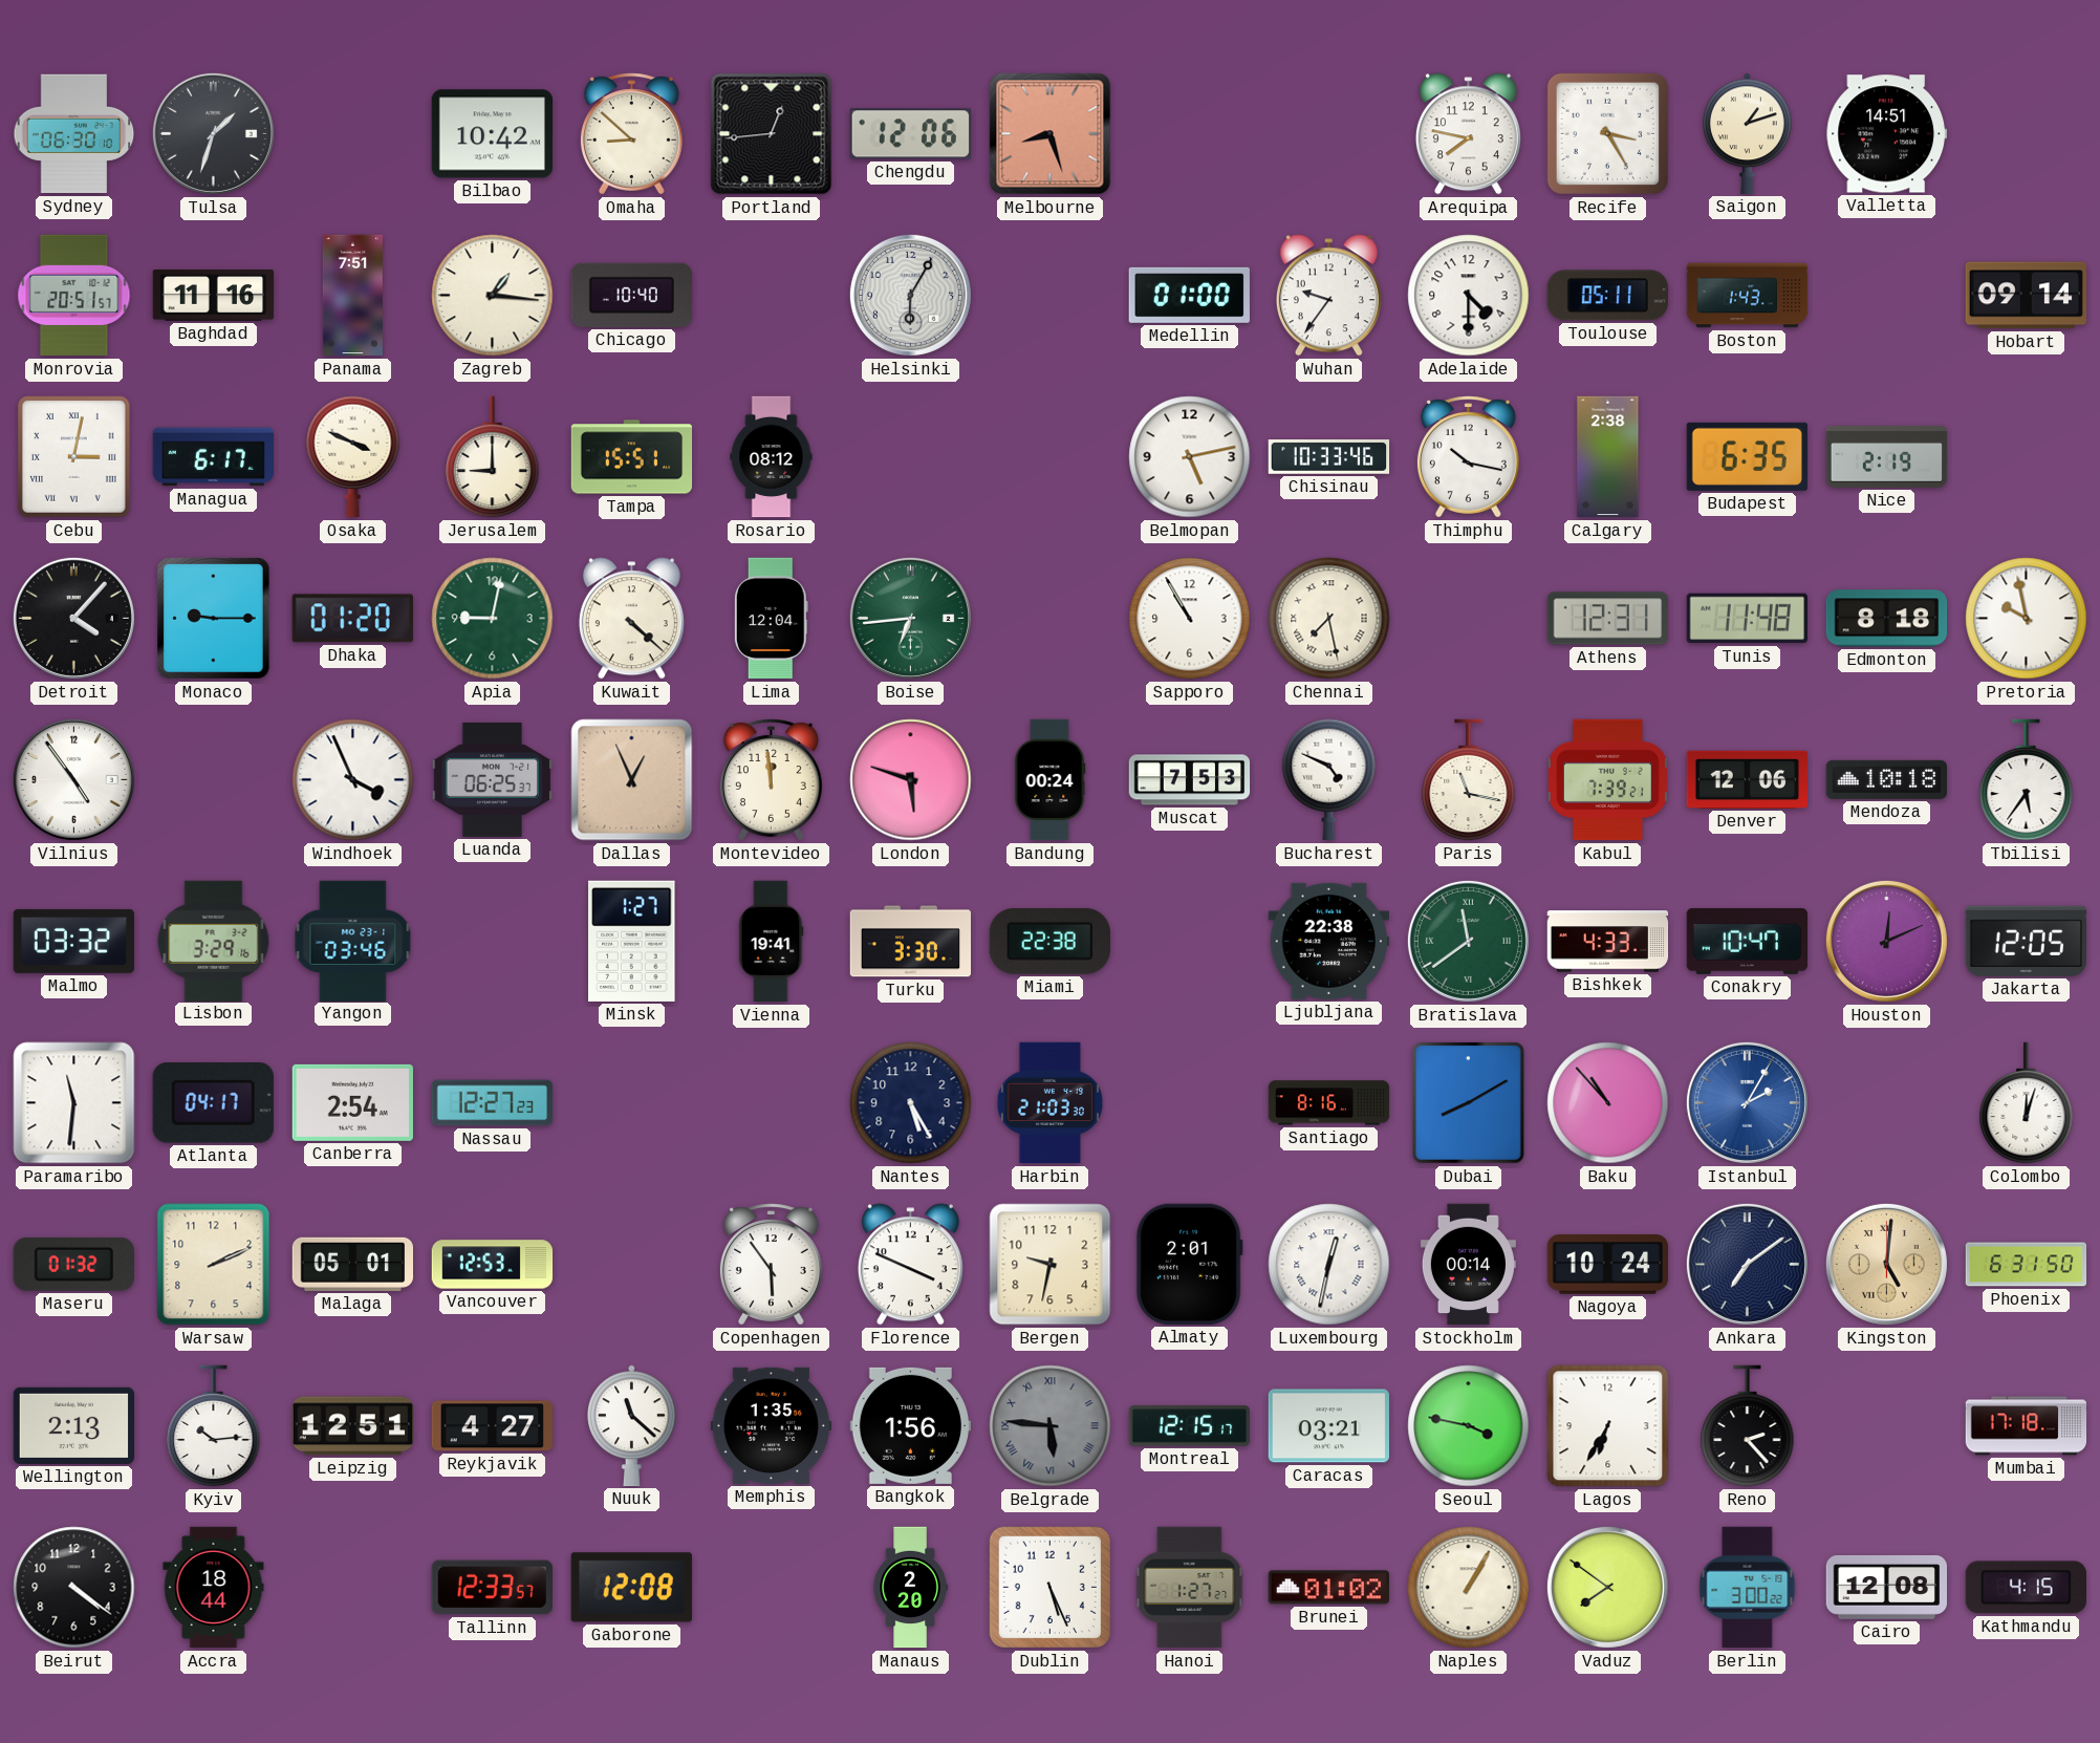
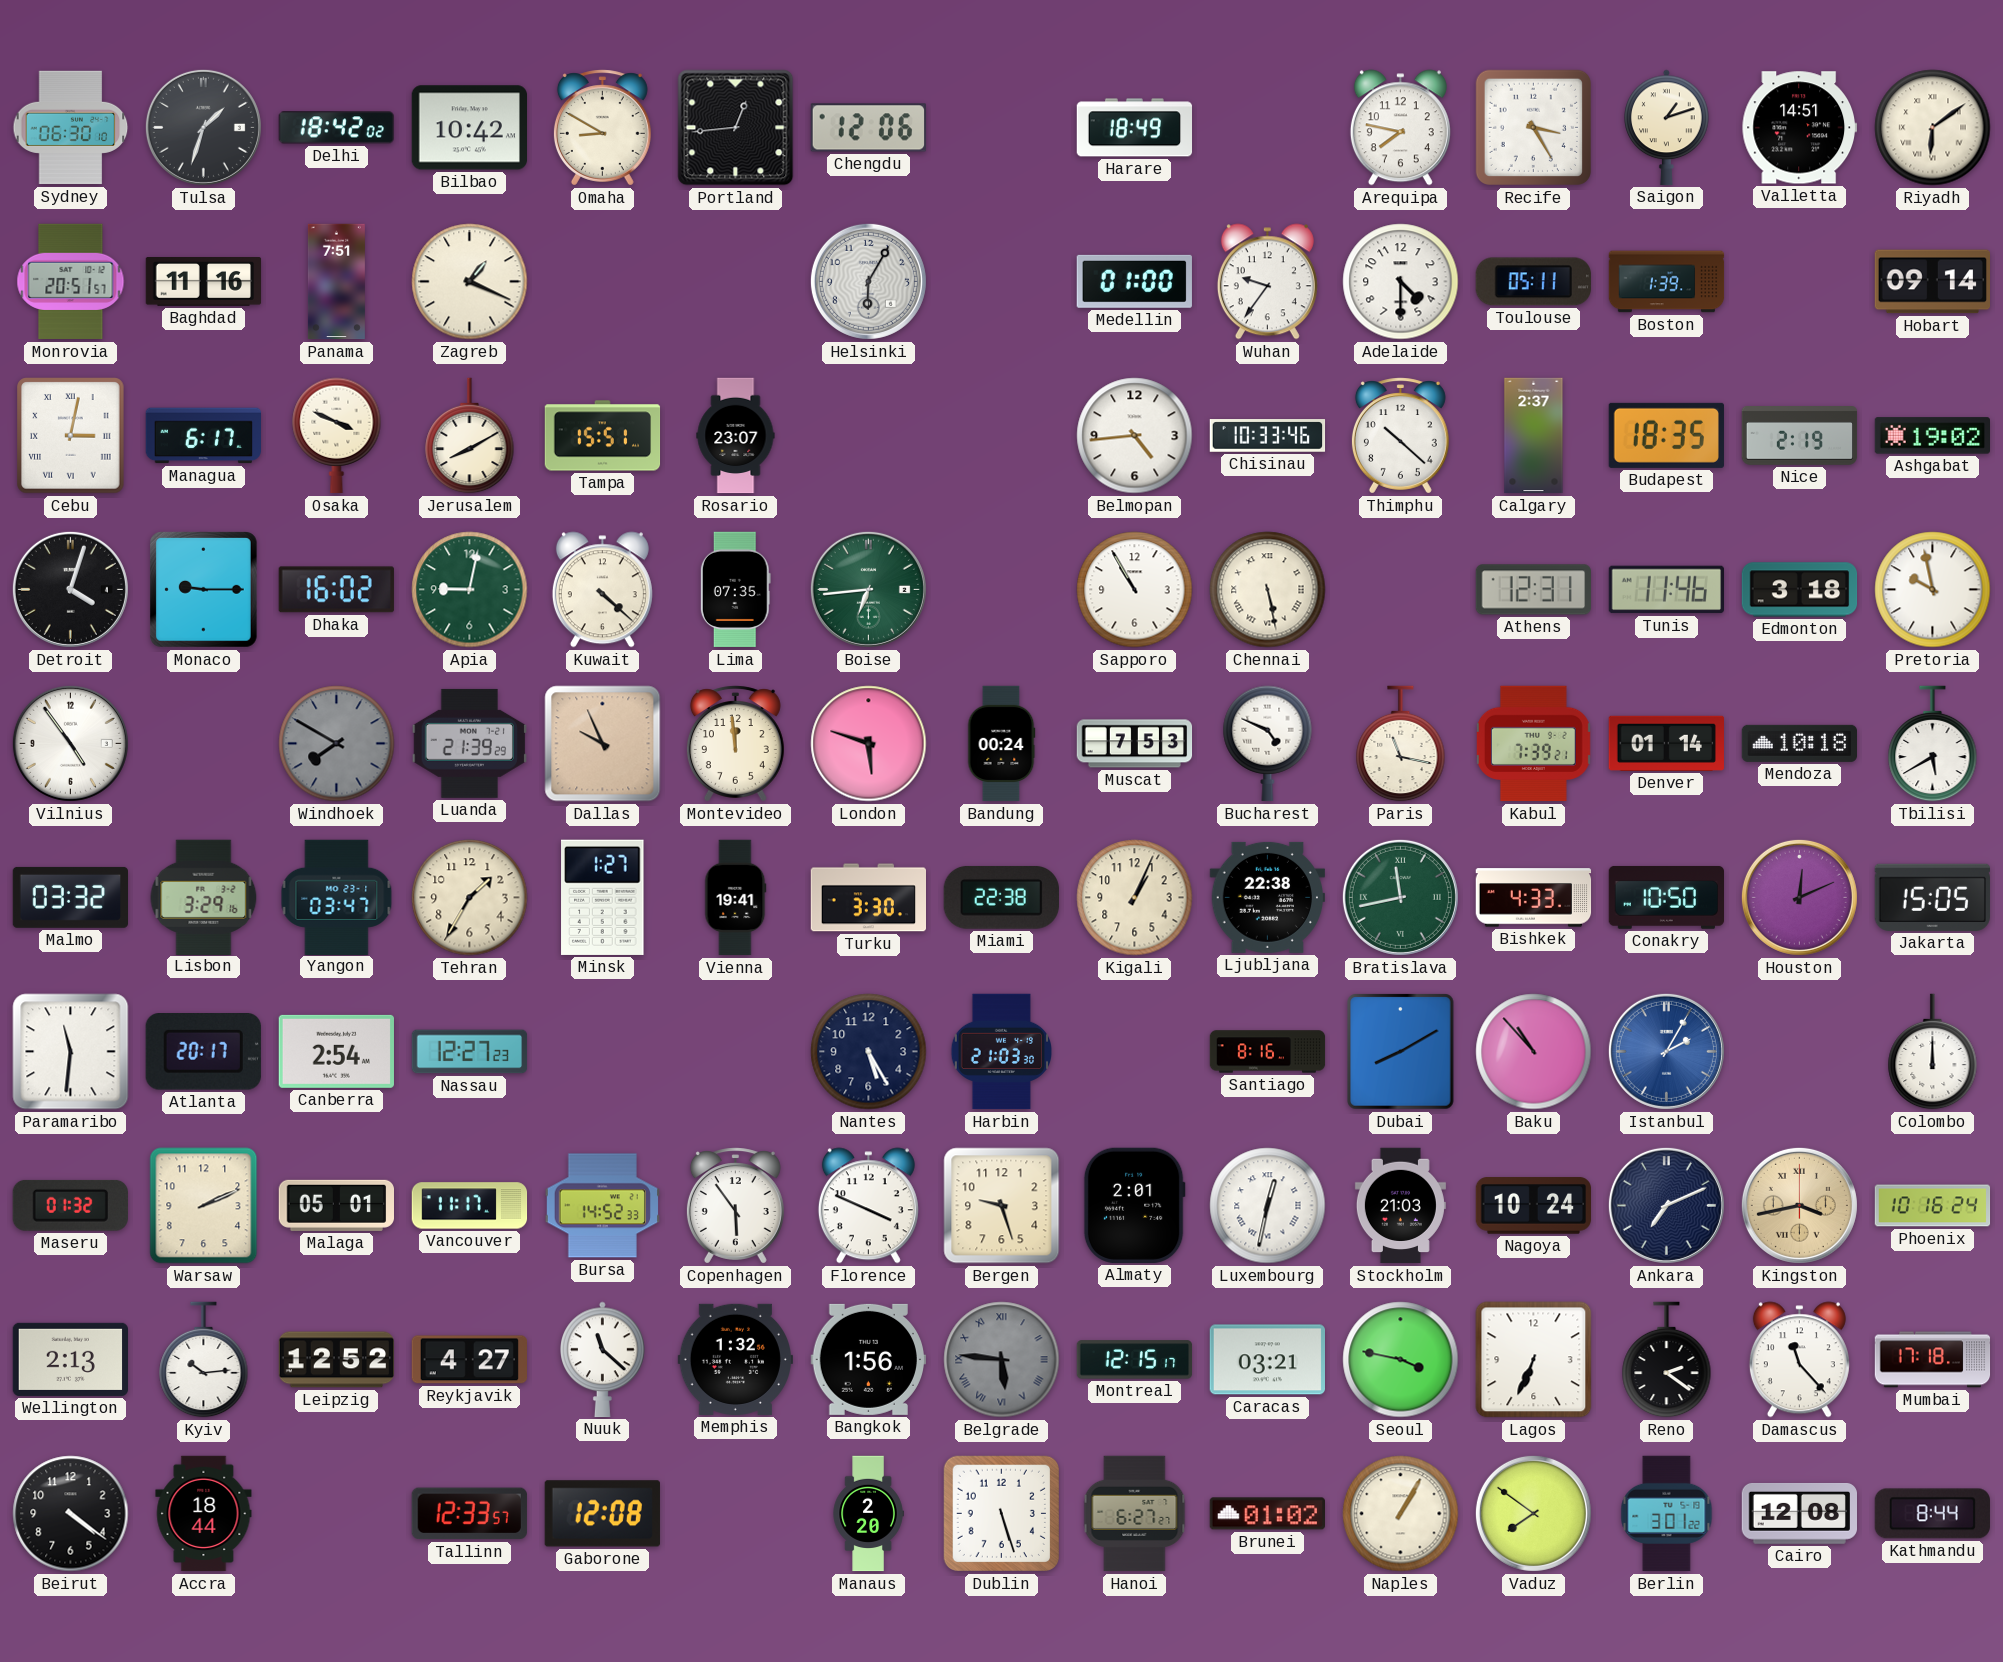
Delhi: none -> 18:42
Omaha: 8:52 -> 8:50
Melbourne: 8:27 -> none
Harare: none -> 18:49
Riyadh: none -> 6:09
Zagreb: 1:16 -> 1:19
Chicago: 10:40 -> none
Boston: 1:43 -> 1:39
Jerusalem: 9:00 -> 8:10
Rosario: 08:12 -> 23:07
Belmopan: 5:13 -> 4:44
Thimphu: 10:17 -> 10:22
Calgary: 2:38 -> 2:37
Budapest: 6:35 -> 18:35
Ashgabat: none -> 19:02
Detroit: 4:07 -> 4:03
Dhaka: 01:20 -> 16:02
Lima: 12:04 -> 07:35
Chennai: 7:28 -> 5:28
Tunis: 11:48 -> 11:46
Edmonton: 8:18 -> 3:18
Windhoek: 3:56 -> 7:50
Windhoek dial: white -> grey
Luanda: 06:25 -> 21:39
Dallas: 12:56 -> 9:56
Denver: 12:06 -> 01:14
Tbilisi: 5:36 -> 5:40
Yangon: 03:46 -> 03:47
Tehran: none -> 1:35
Kigali: none -> 1:04
Bratislava: 11:39 -> 11:43
Conakry: 10:47 -> 10:50
Jakarta: 12:05 -> 15:05
Atlanta: 04:17 -> 20:17
Colombo: 12:03 -> 12:00
Vancouver: 12:53 -> 11:17
Bursa: none -> 14:52
Bergen: 9:32 -> 9:27
Stockholm: 00:14 -> 21:03
Ankara: 7:09 -> 7:11
Kingston: 5:01 -> 3:43
Phoenix: 6:31 -> 10:16
Leipzig: 12:51 -> 12:52
Memphis: 1:35 -> 1:32
Lagos: 6:35 -> 6:34
Reno: 2:23 -> 2:21
Damascus: none -> 11:23
Dublin: 5:26 -> 5:27
Hanoi: 1:27 -> 6:27
Berlin: 3:00 -> 3:01
Kathmandu: 4:15 -> 8:44
